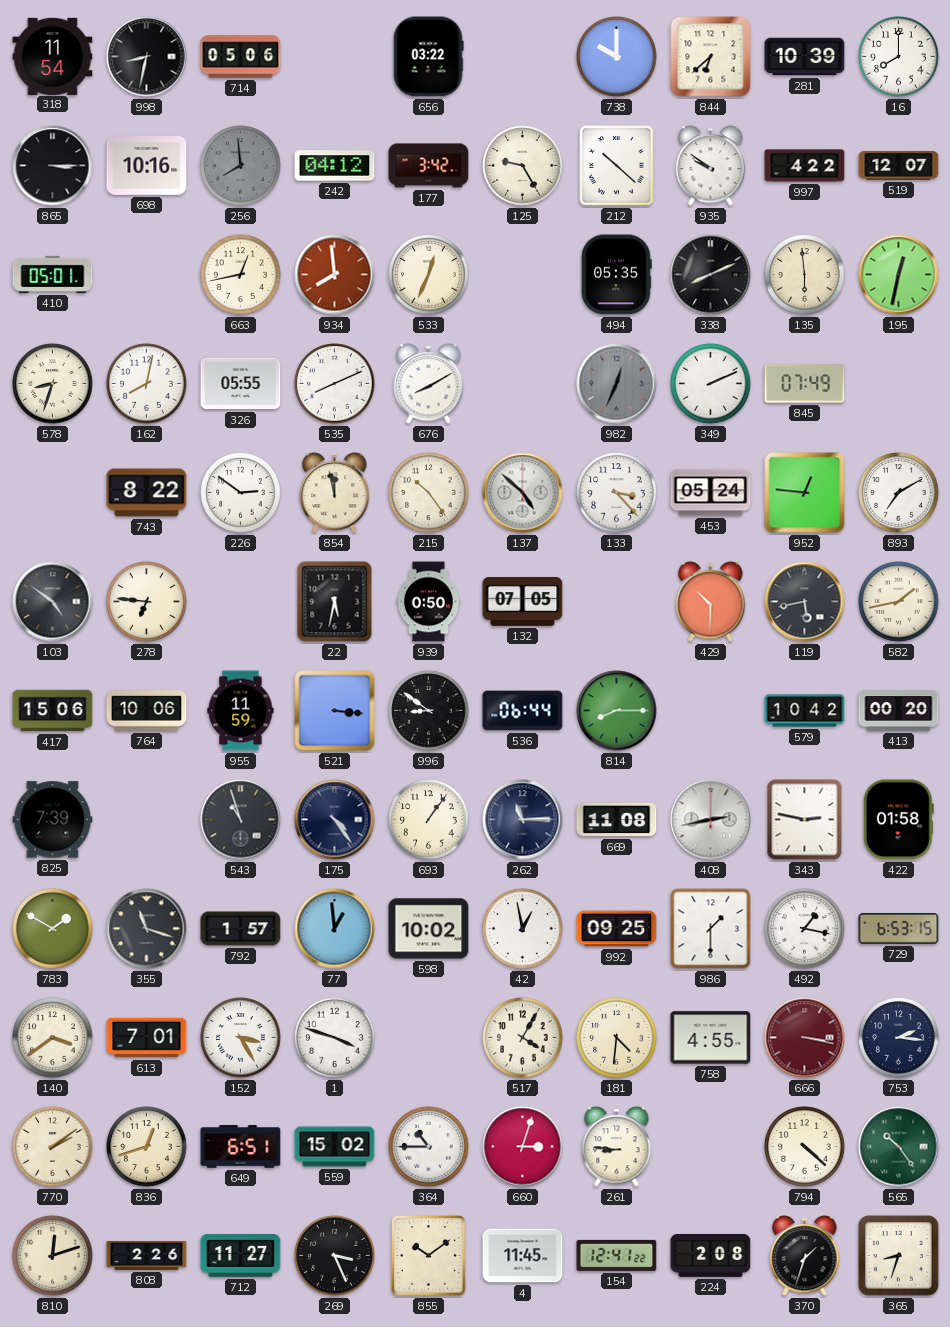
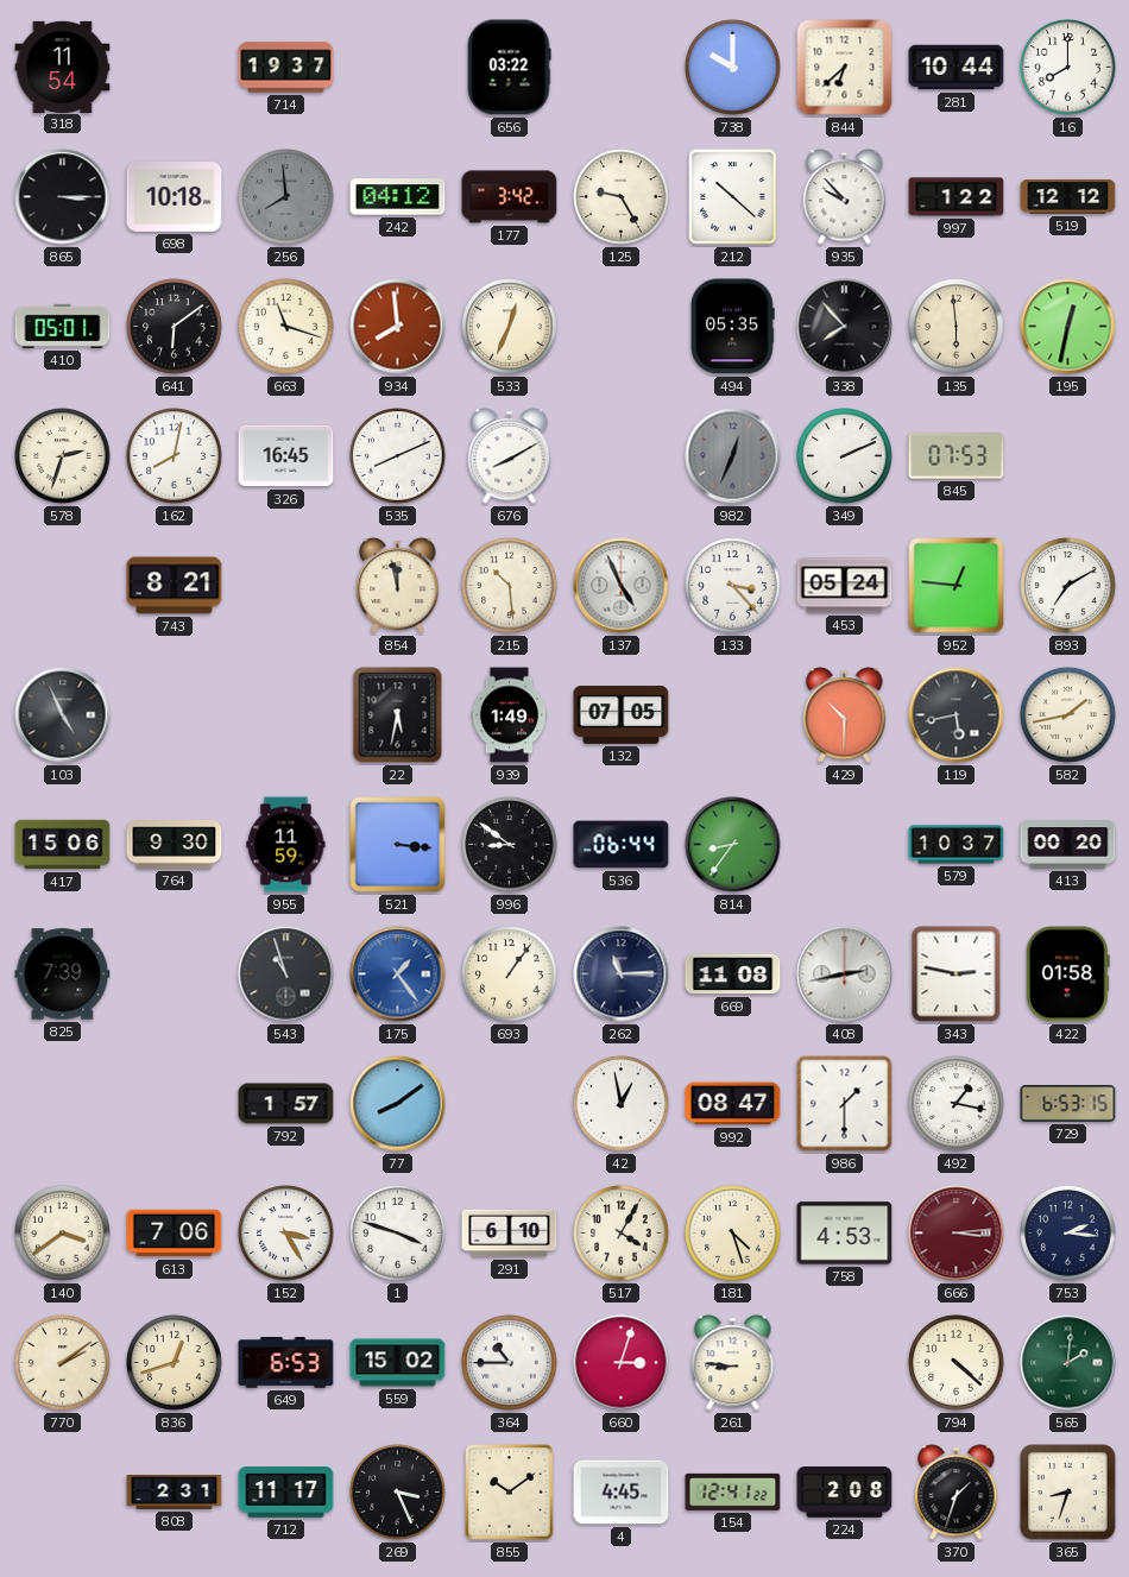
998: 8:32 -> none
714: 05:06 -> 19:37
281: 10:39 -> 10:44
698: 10:16 -> 10:18
935: 9:51 -> 9:53
997: 4:22 -> 1:22
519: 12:07 -> 12:12
641: none -> 6:09
663: 12:43 -> 11:18
338: 8:11 -> 7:53
578: 8:33 -> 2:33
326: 05:55 -> 16:45
845: 07:49 -> 07:53
743: 8:22 -> 8:21
226: 2:51 -> none
215: 10:24 -> 10:29
137: 4:52 -> 4:56
103: 4:51 -> 4:56
278: 6:46 -> none
939: 0:50 -> 1:49
764: 10:06 -> 9:30
814: 8:15 -> 8:36
579: 10:42 -> 10:37
175: 4:24 -> 1:24
175 dial: navy -> blue
783: 1:50 -> none
355: 11:18 -> none
77: 12:59 -> 8:09
598: 10:02 -> none
992: 09:25 -> 08:47
613: 7:01 -> 7:06
291: none -> 6:10
181: 4:31 -> 4:27
758: 4:55 -> 4:53
666: 3:17 -> 3:14
649: 6:51 -> 6:53
565: 10:24 -> 2:01
810: 12:12 -> none
808: 2:26 -> 2:31
712: 11:27 -> 11:17
4: 11:45 -> 4:45
